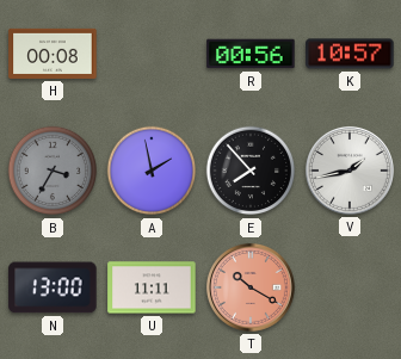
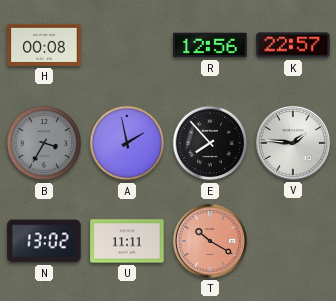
R: 00:56 -> 12:56
K: 10:57 -> 22:57
V: 1:43 -> 1:46
N: 13:00 -> 13:02
